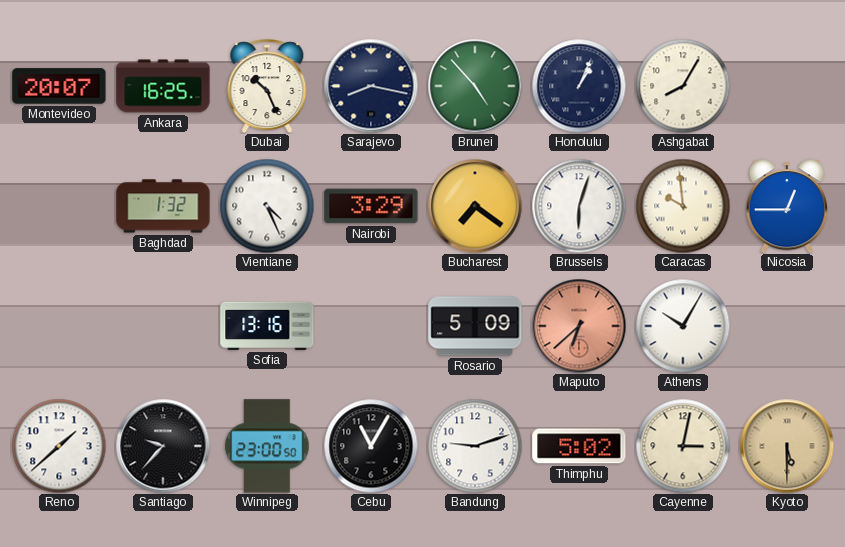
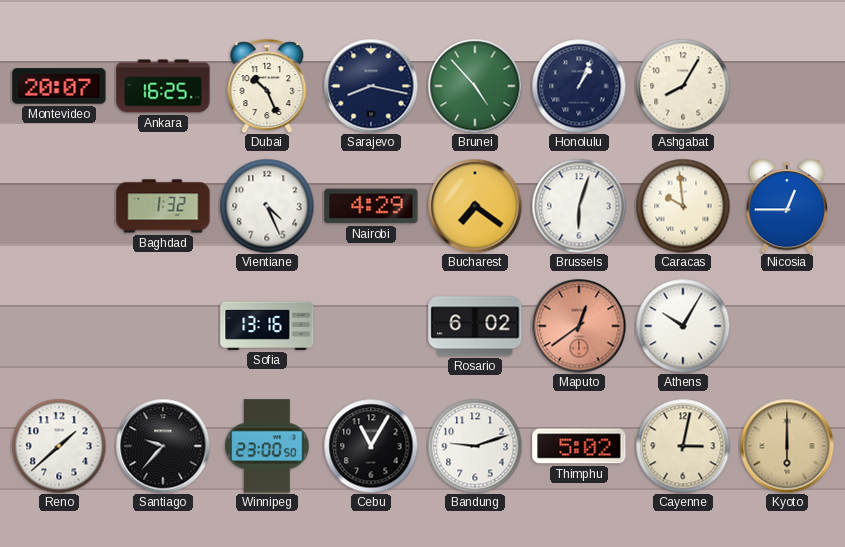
Nairobi: 3:29 -> 4:29
Rosario: 5:09 -> 6:02
Maputo: 6:38 -> 12:39
Kyoto: 5:30 -> 6:00
